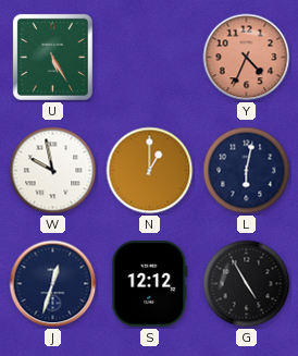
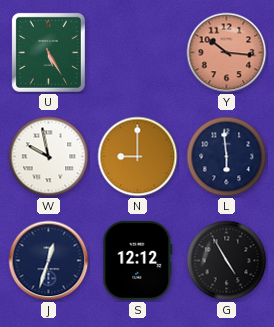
Y: 4:34 -> 10:16
N: 1:00 -> 9:00
L: 6:02 -> 5:59
